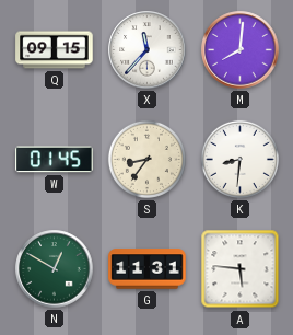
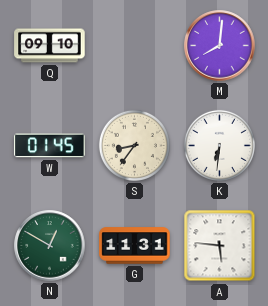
Q: 09:15 -> 09:10
X: 11:37 -> none
K: 8:31 -> 6:31
